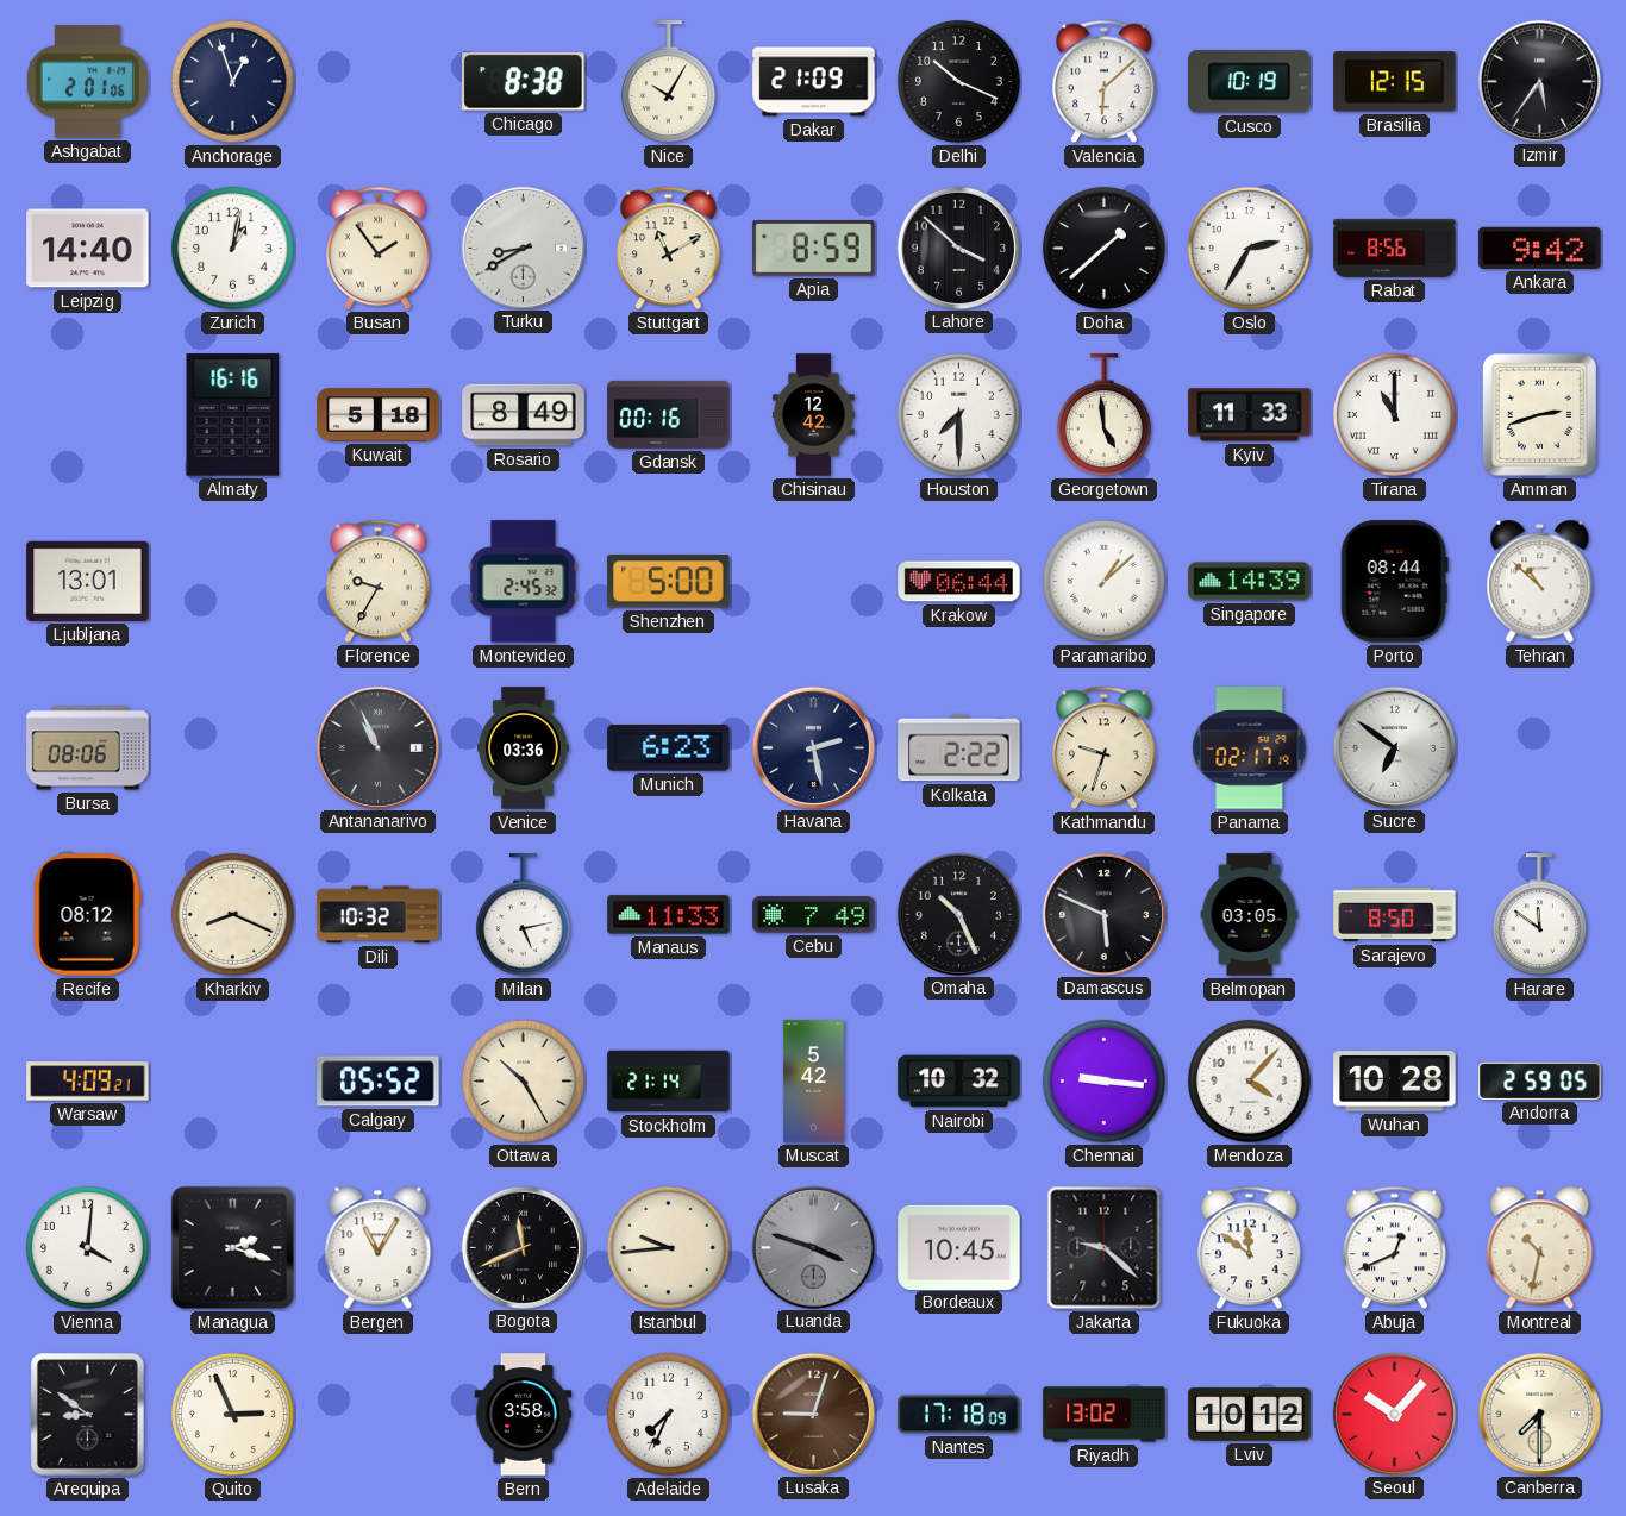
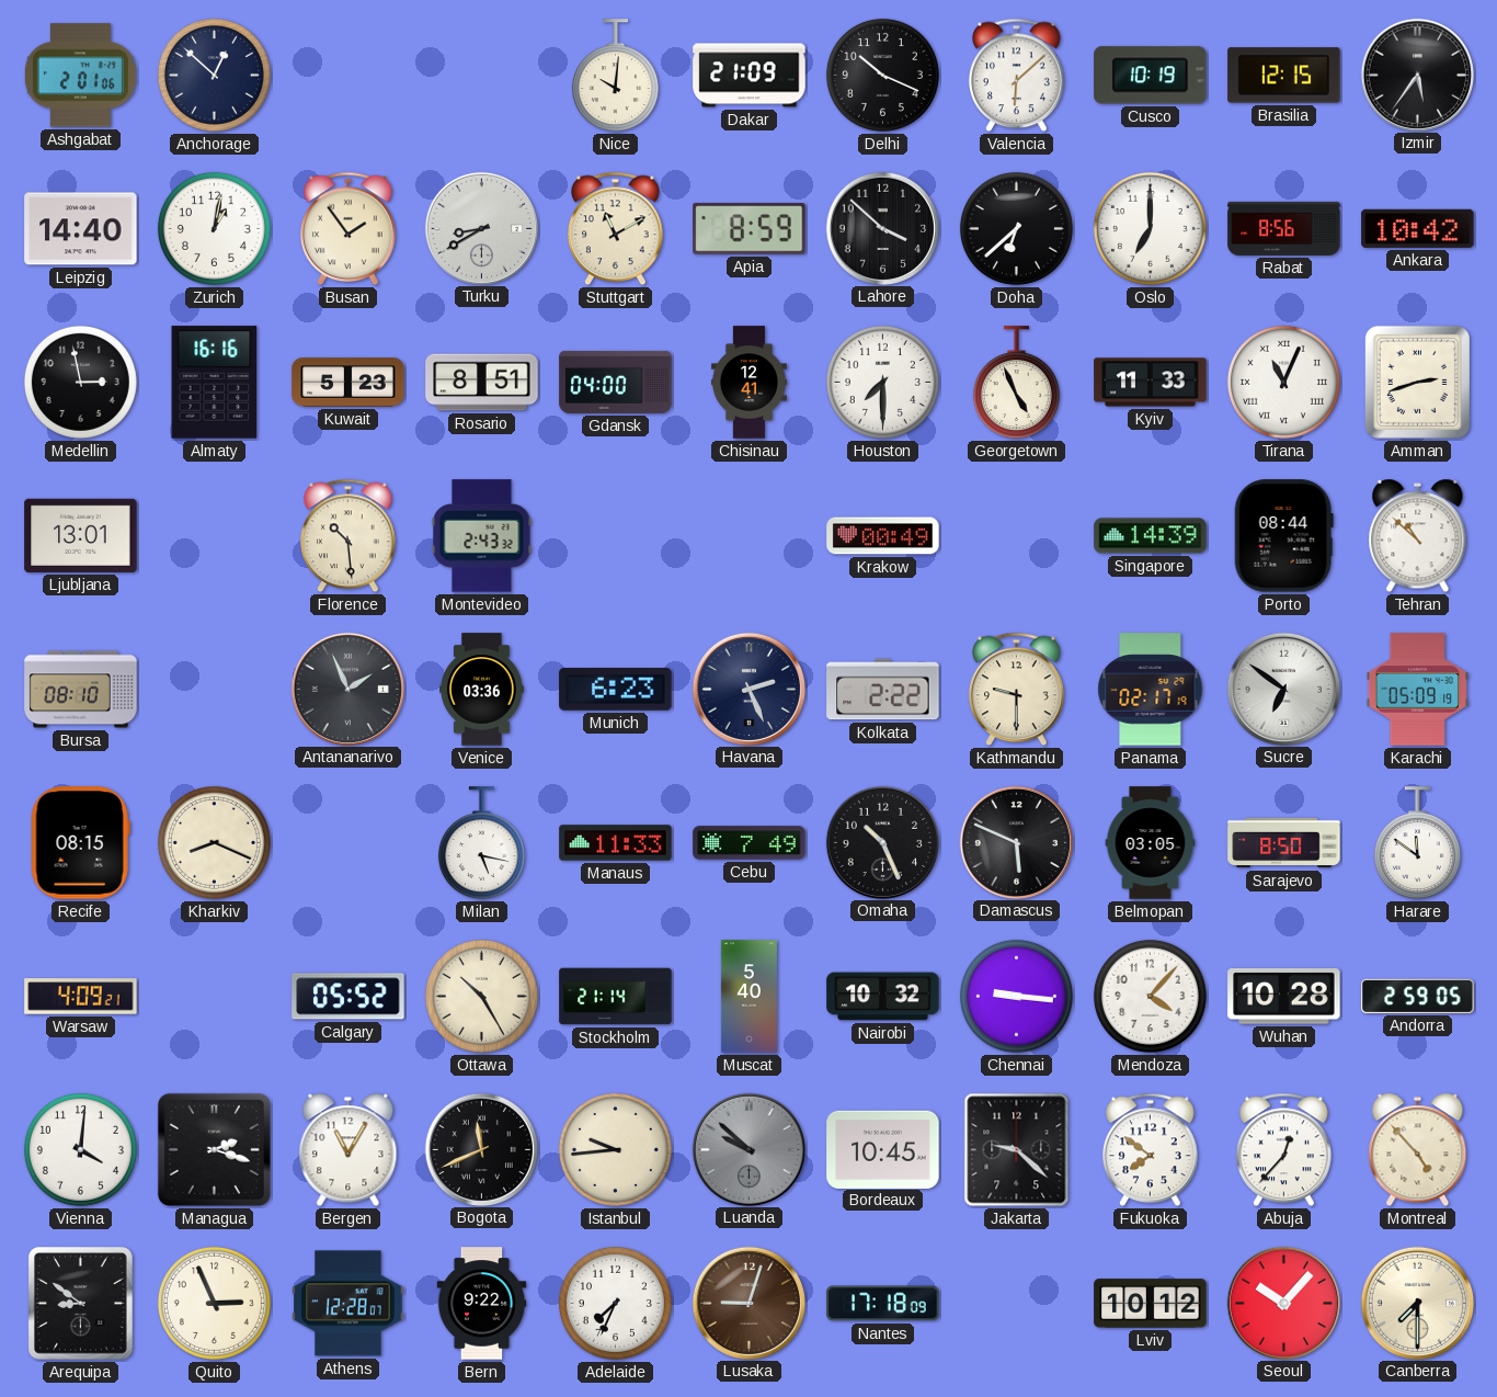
Anchorage: 12:57 -> 12:52
Chicago: 8:38 -> none
Nice: 10:05 -> 10:01
Doha: 1:38 -> 6:38
Oslo: 2:35 -> 7:00
Ankara: 9:42 -> 10:42
Medellin: none -> 2:58
Kuwait: 5:18 -> 5:23
Rosario: 8:49 -> 8:51
Gdansk: 00:16 -> 04:00
Chisinau: 12:42 -> 12:41
Georgetown: 4:59 -> 4:56
Tirana: 11:00 -> 11:04
Florence: 9:35 -> 10:29
Montevideo: 2:45 -> 2:43
Shenzhen: 5:00 -> none
Krakow: 06:44 -> 00:49
Paramaribo: 1:08 -> none
Bursa: 08:06 -> 08:10
Antananarivo: 10:56 -> 1:56
Havana: 2:28 -> 2:26
Kathmandu: 9:33 -> 9:30
Karachi: none -> 05:09
Recife: 08:12 -> 08:15
Dili: 10:32 -> none
Milan: 5:13 -> 5:17
Muscat: 5:42 -> 5:40
Luanda: 3:48 -> 9:52
Fukuoka: 11:51 -> 7:51
Abuja: 12:41 -> 12:37
Montreal: 10:32 -> 4:53
Athens: none -> 12:28
Bern: 3:58 -> 9:22
Riyadh: 13:02 -> none
